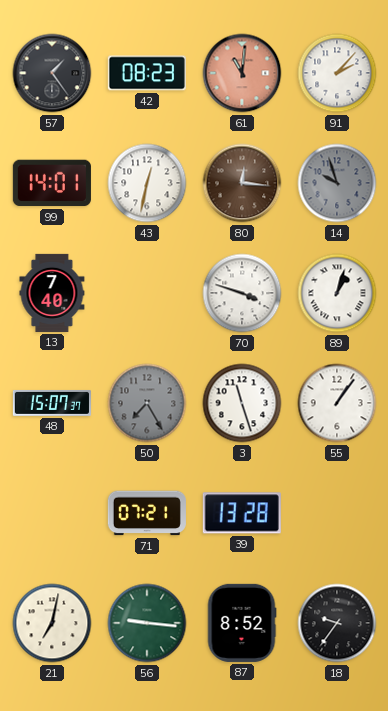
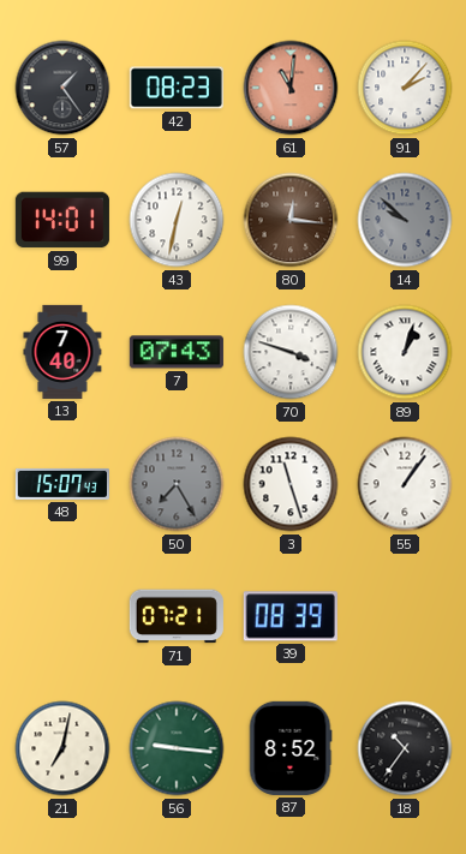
14: 9:57 -> 9:52
7: none -> 07:43
48: 15:07:37 -> 15:07:43
39: 13:28 -> 08:39
18: 9:36 -> 10:36
